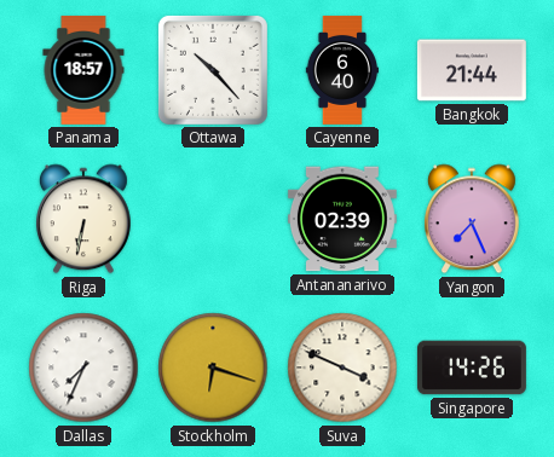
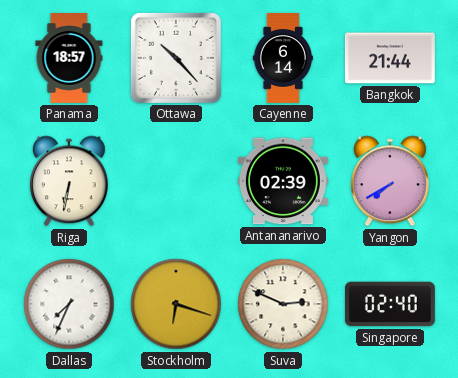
Cayenne: 6:40 -> 6:14
Yangon: 7:26 -> 7:40
Suva: 3:49 -> 2:49
Singapore: 14:26 -> 02:40
